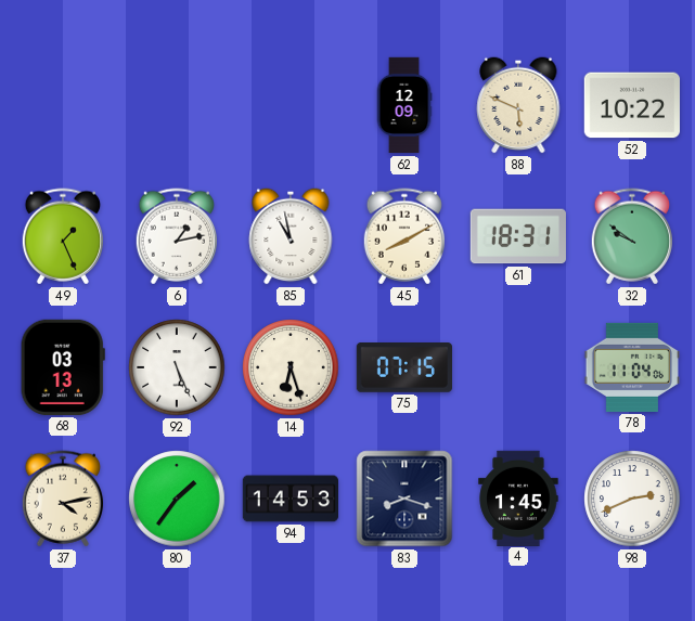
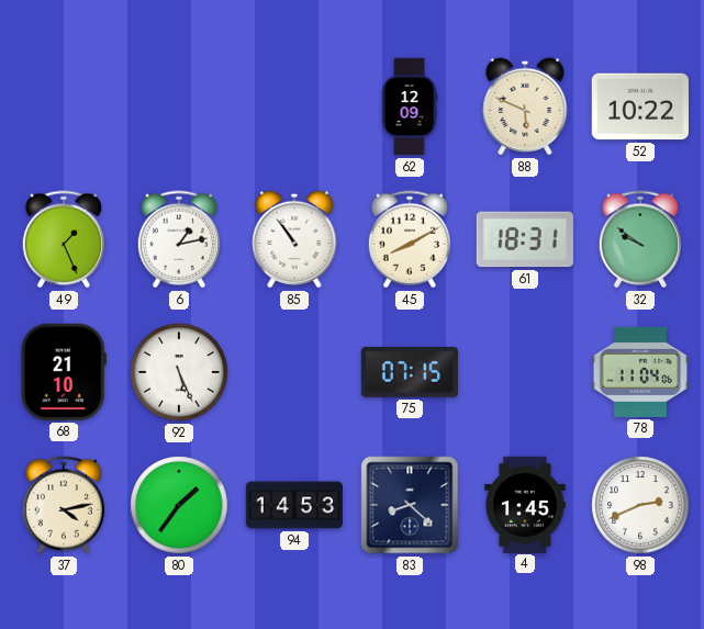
85: 10:58 -> 10:54
68: 03:13 -> 21:10
14: 6:27 -> none
83: 8:18 -> 8:22
